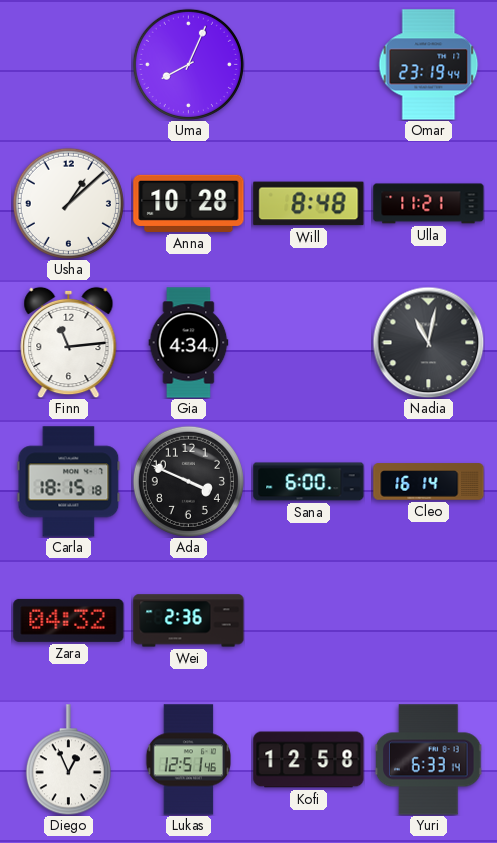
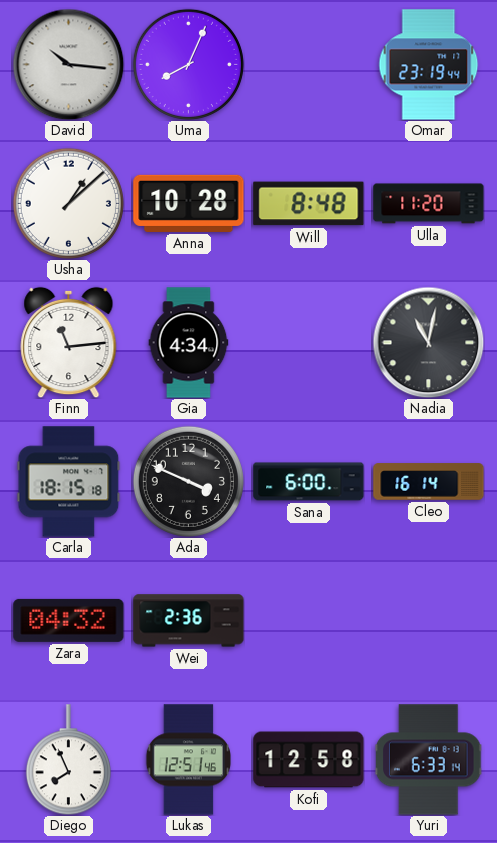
David: none -> 10:16
Ulla: 11:21 -> 11:20
Diego: 12:56 -> 7:56
